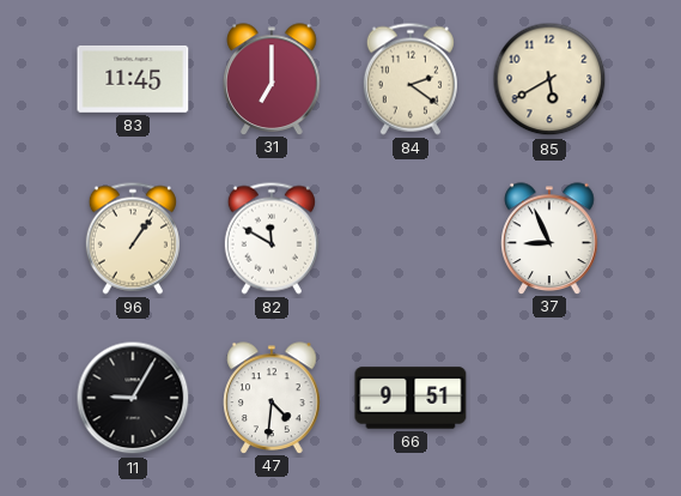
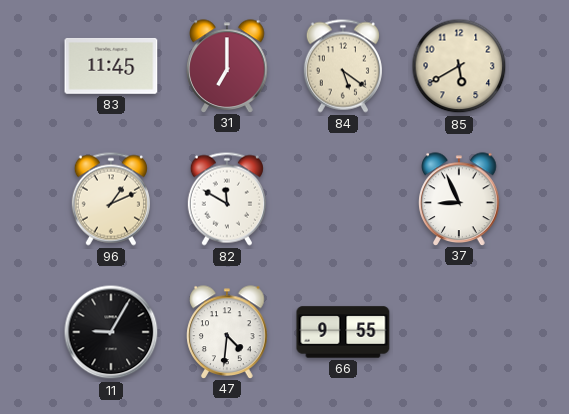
84: 2:21 -> 5:21
96: 1:06 -> 1:11
66: 9:51 -> 9:55
